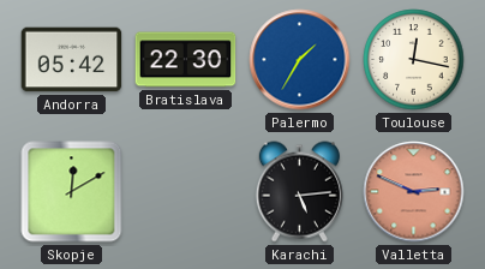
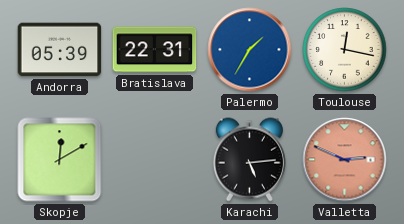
Andorra: 05:42 -> 05:39
Bratislava: 22:30 -> 22:31
